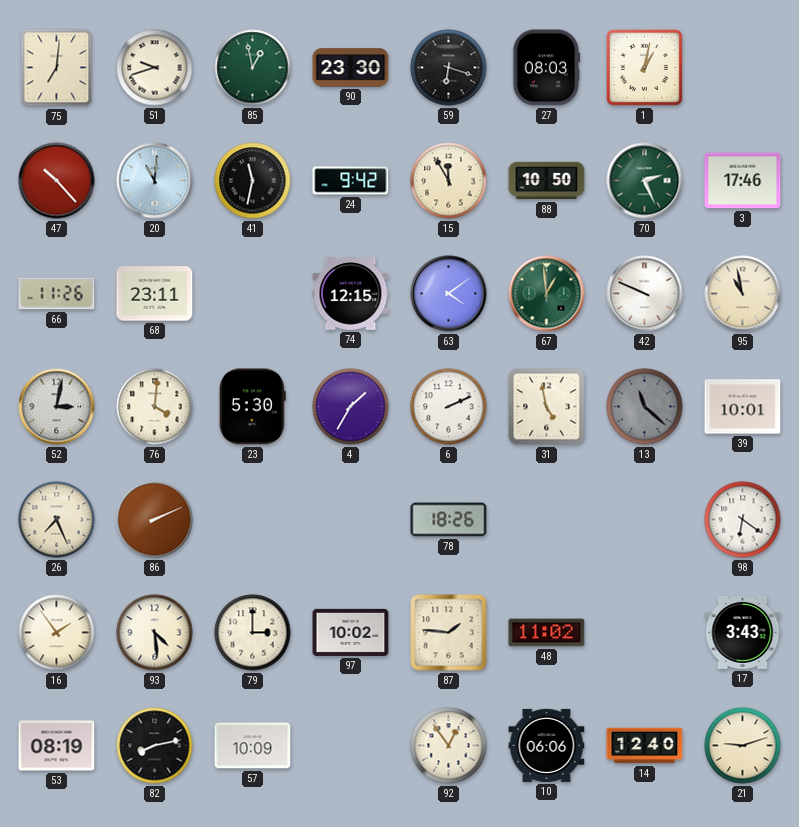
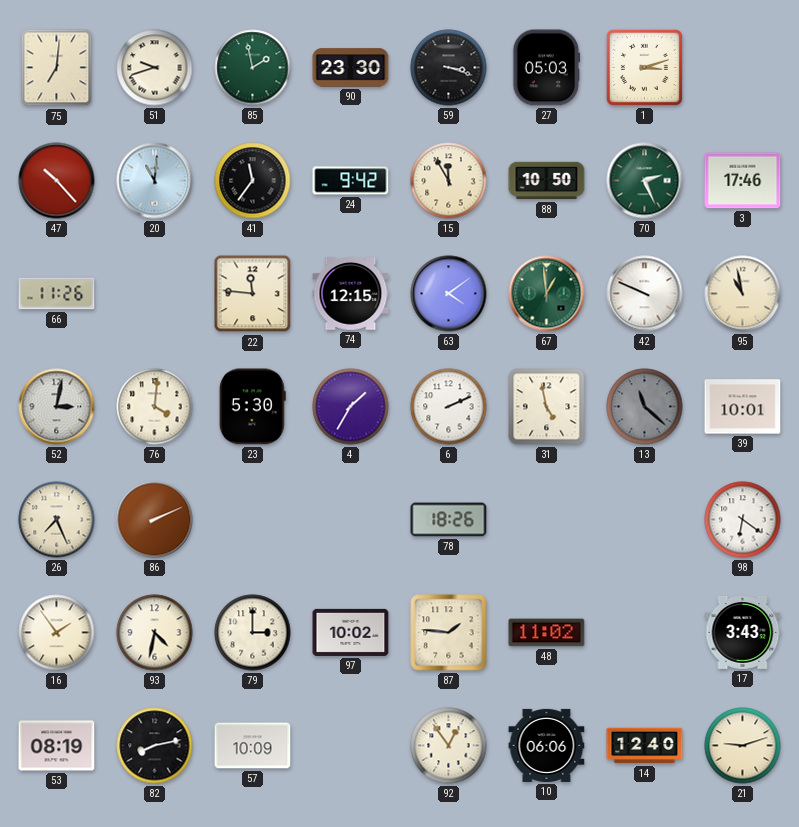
85: 12:58 -> 1:58
59: 6:18 -> 3:18
27: 08:03 -> 05:03
1: 1:02 -> 3:12
41: 11:32 -> 11:36
68: 23:11 -> none
22: none -> 11:46
93: 4:29 -> 4:32
